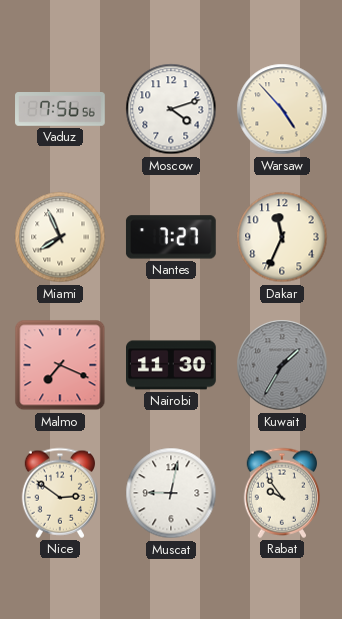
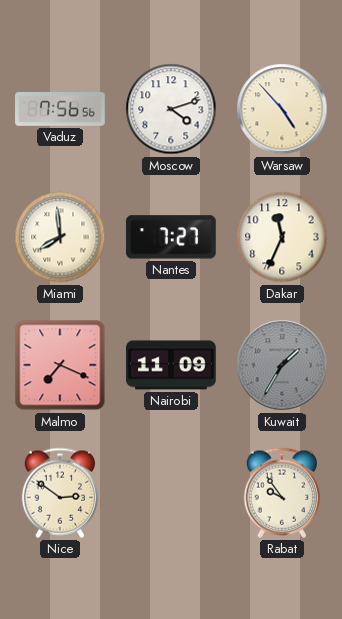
Miami: 7:56 -> 7:59
Nairobi: 11:30 -> 11:09
Muscat: 9:02 -> none
